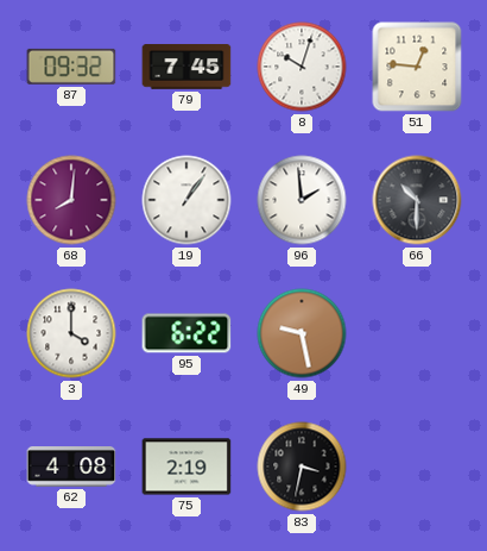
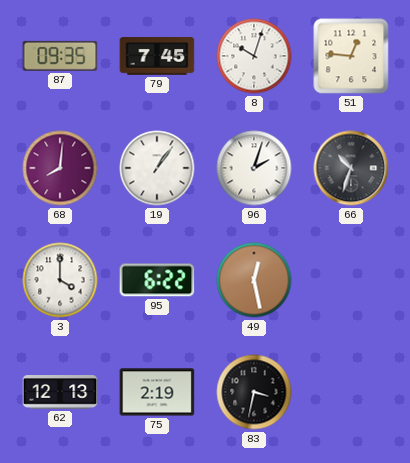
87: 09:32 -> 09:35
96: 1:59 -> 2:03
66: 10:30 -> 10:33
49: 9:28 -> 12:28
62: 4:08 -> 12:13
